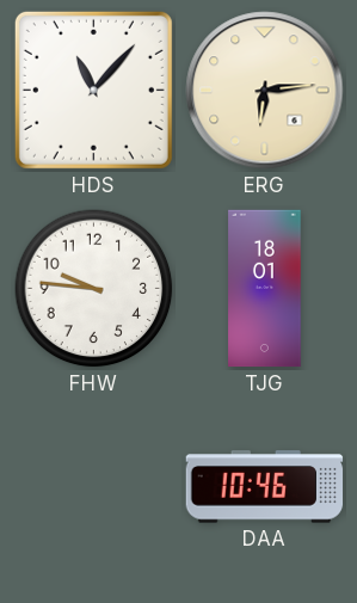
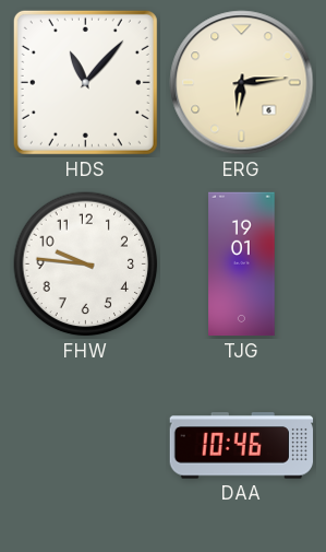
TJG: 18:01 -> 19:01
